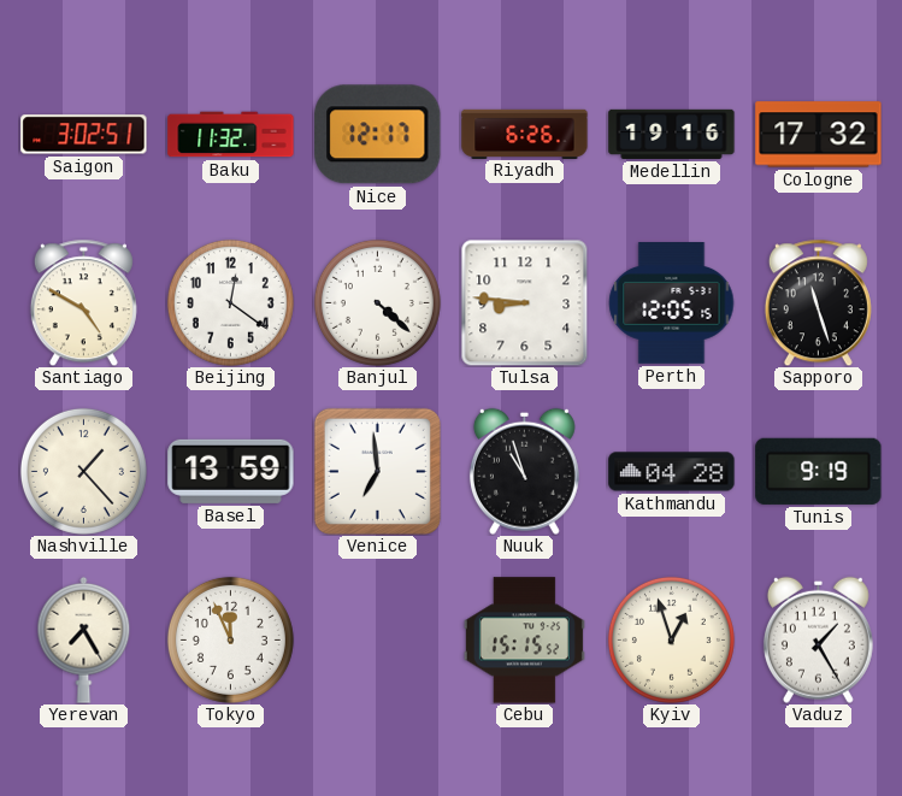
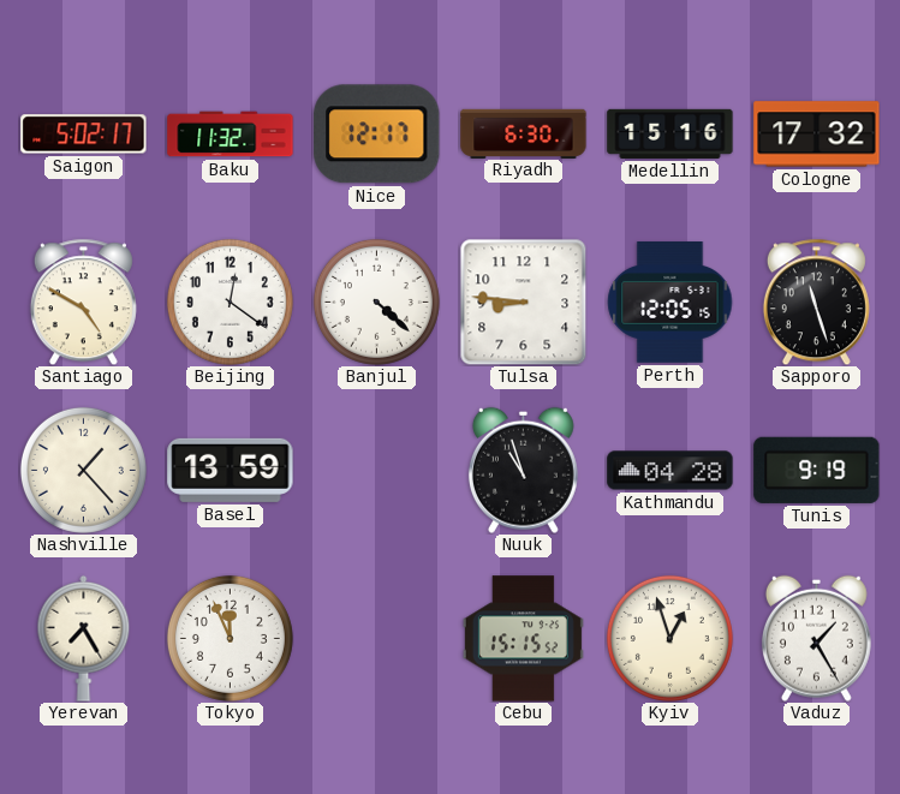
Saigon: 3:02 -> 5:02
Riyadh: 6:26 -> 6:30
Medellin: 19:16 -> 15:16
Venice: 6:59 -> none
